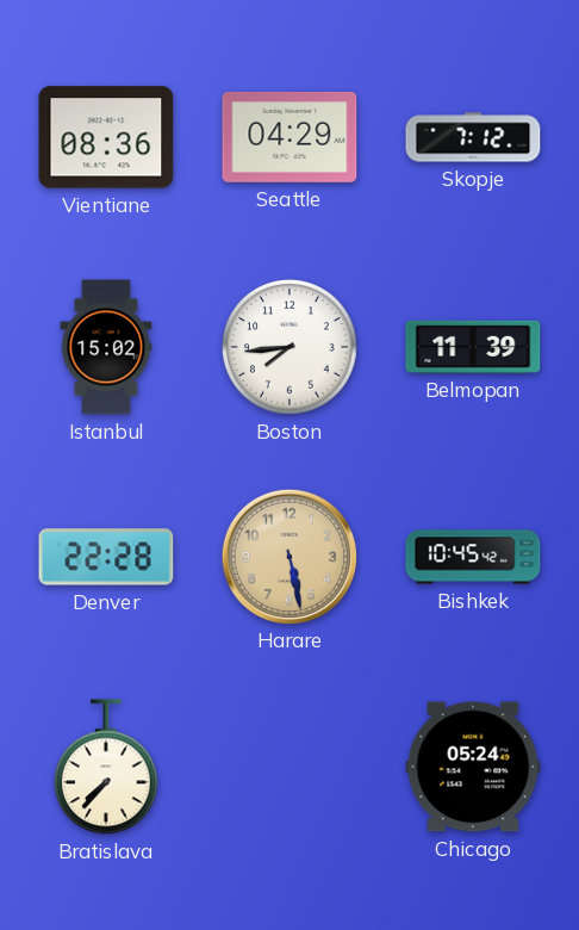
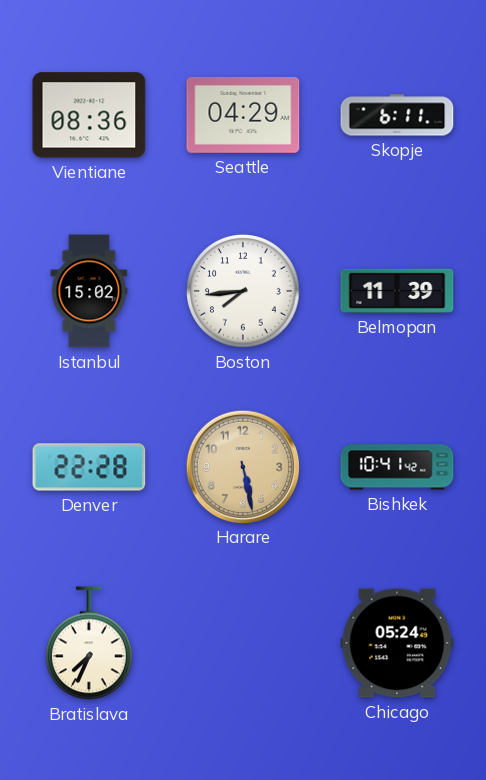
Skopje: 7:12 -> 6:11
Bishkek: 10:45 -> 10:41
Bratislava: 7:37 -> 7:34
